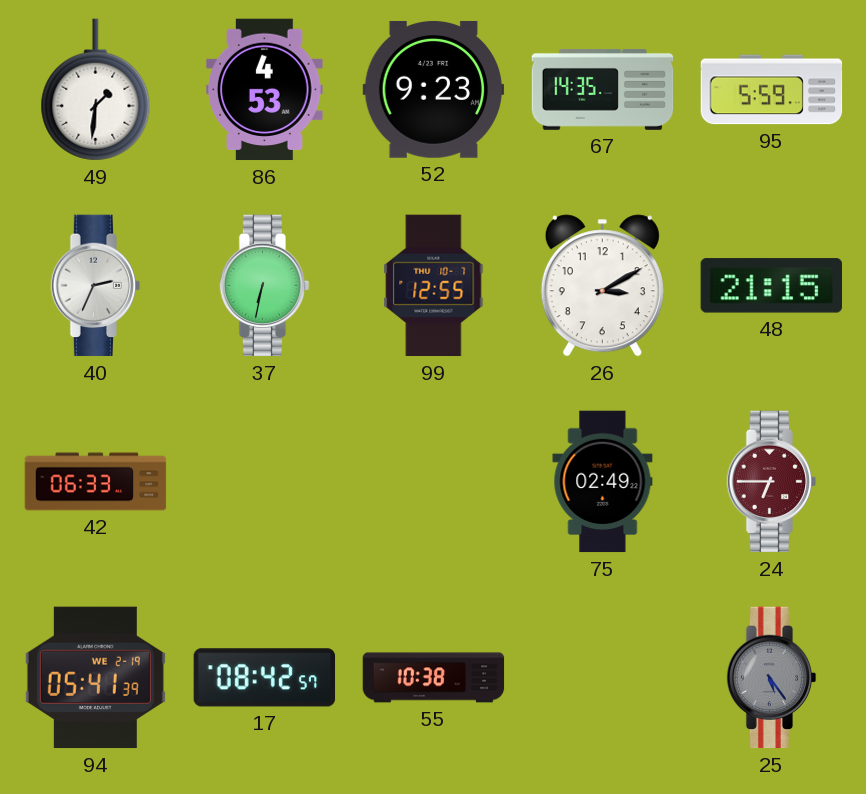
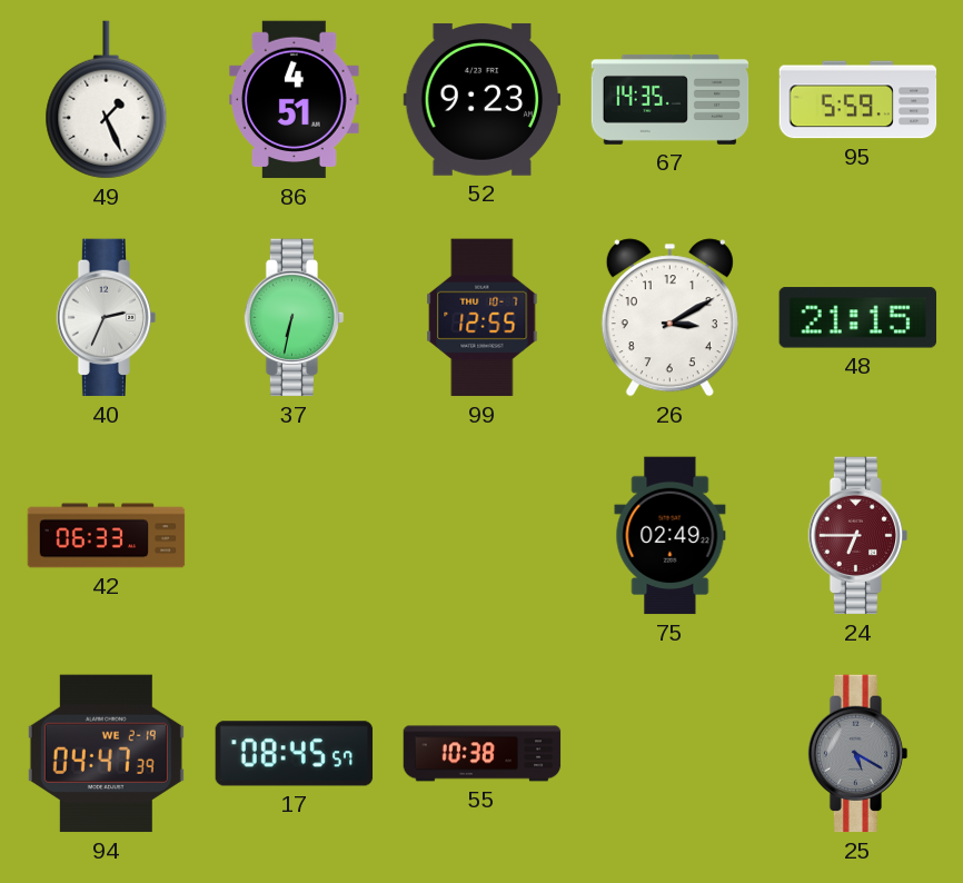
49: 1:31 -> 1:26
86: 4:53 -> 4:51
94: 05:41 -> 04:47
17: 08:42 -> 08:45
25: 5:24 -> 5:20
